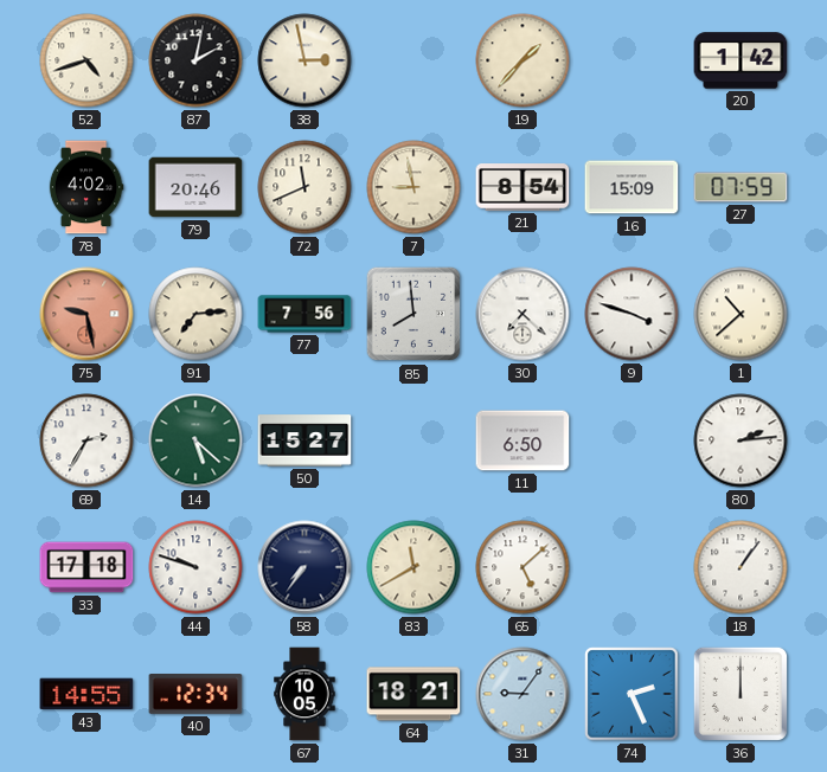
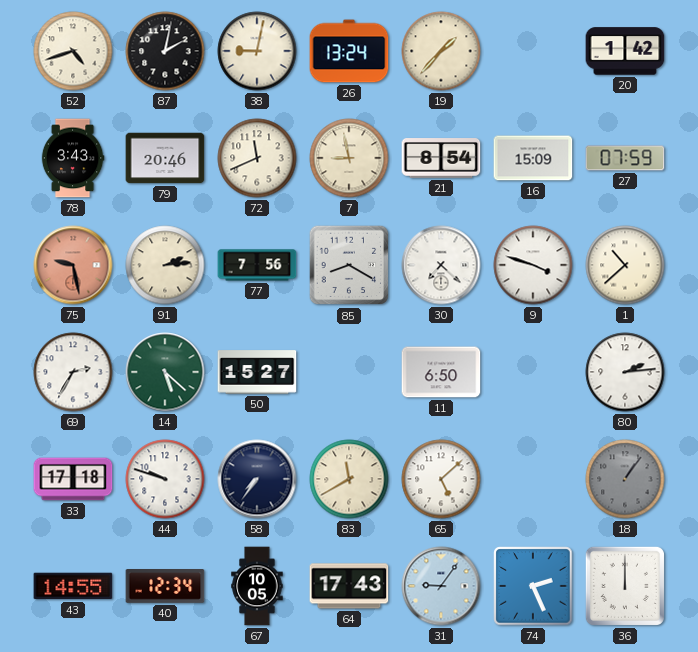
38: 2:58 -> 9:02
26: none -> 13:24
78: 4:02 -> 3:43
91: 7:14 -> 2:14
85: 7:59 -> 8:20
18 dial: white -> grey
64: 18:21 -> 17:43
